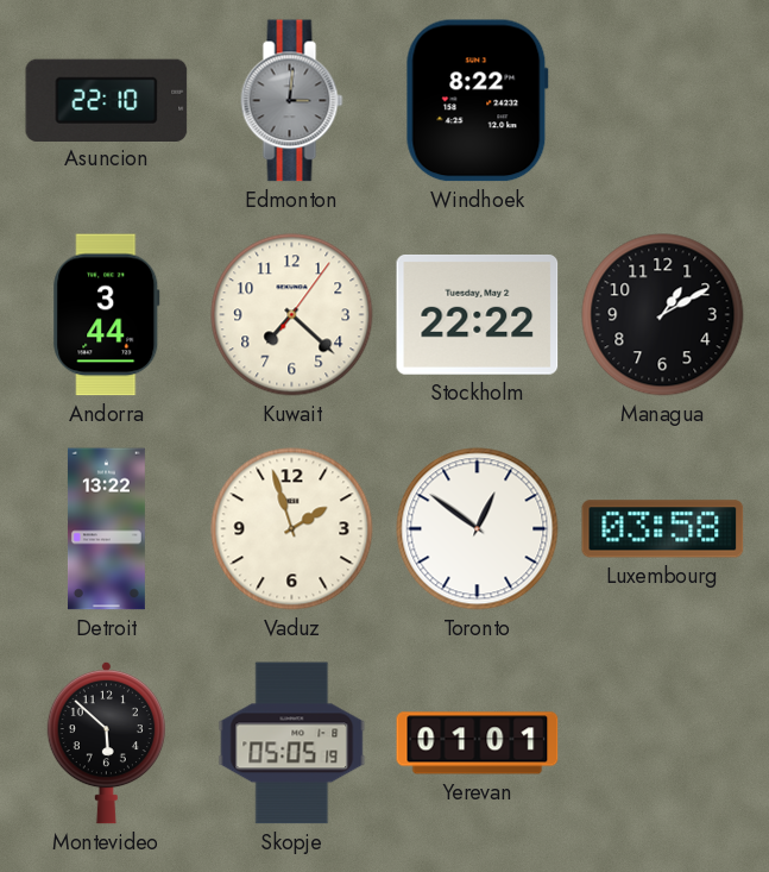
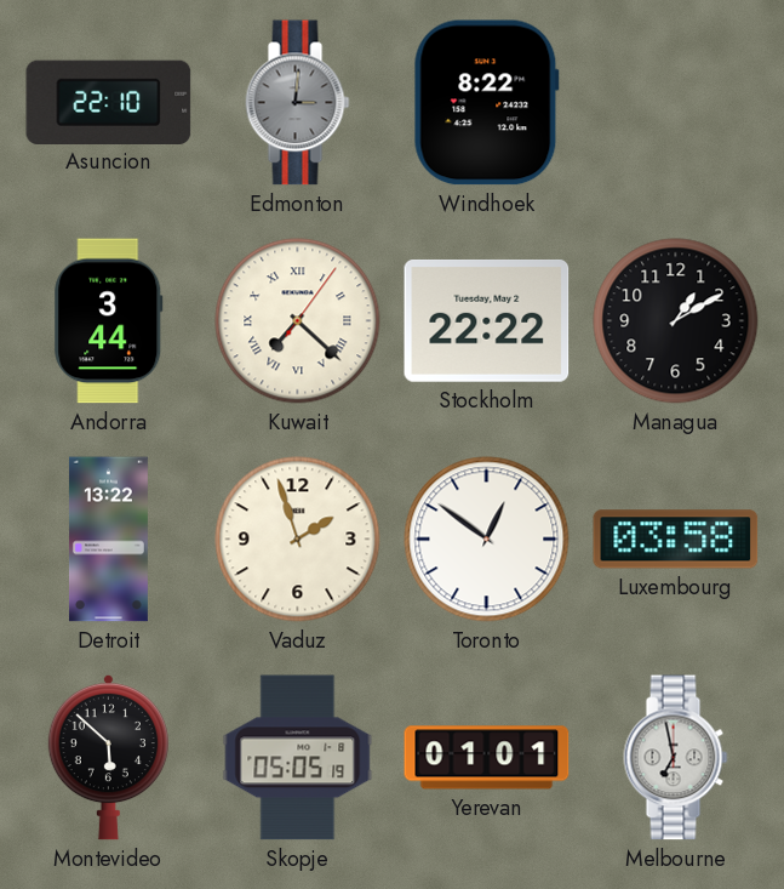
Kuwait numerals: Arabic -> Roman
Melbourne: none -> 6:58
